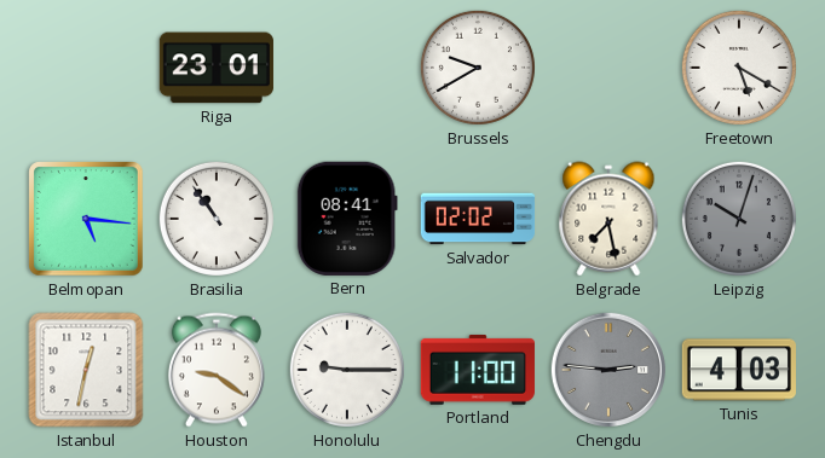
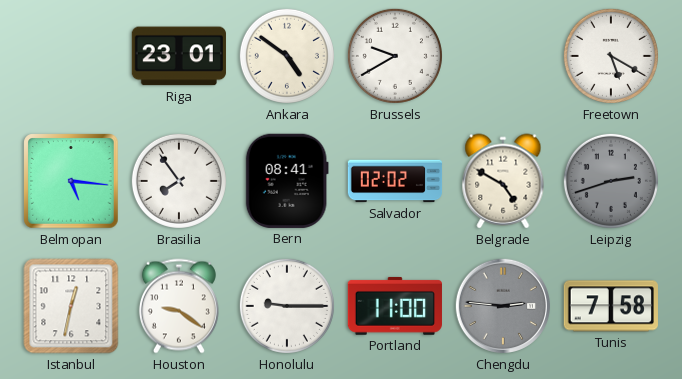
Ankara: none -> 4:51
Brasilia: 10:54 -> 7:54
Belgrade: 7:28 -> 4:50
Leipzig: 10:03 -> 2:42
Tunis: 4:03 -> 7:58
